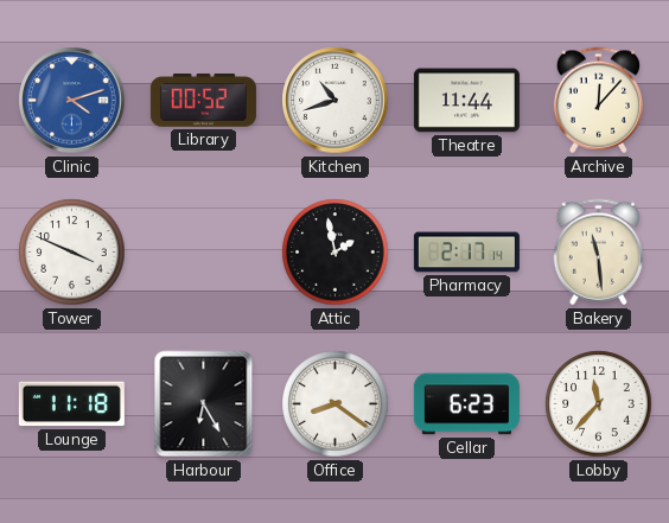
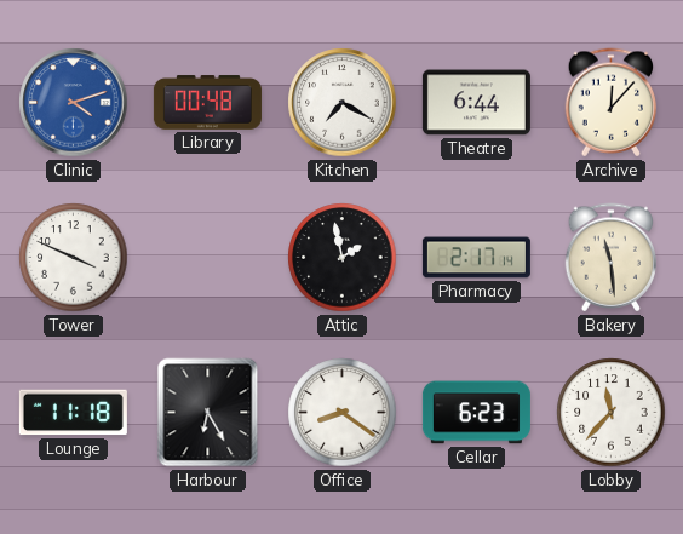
Library: 00:52 -> 00:48
Kitchen: 10:42 -> 7:20
Theatre: 11:44 -> 6:44
